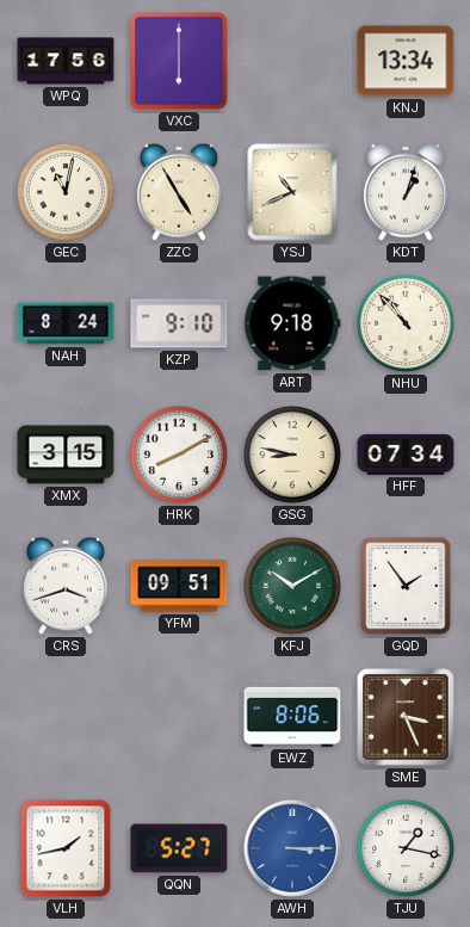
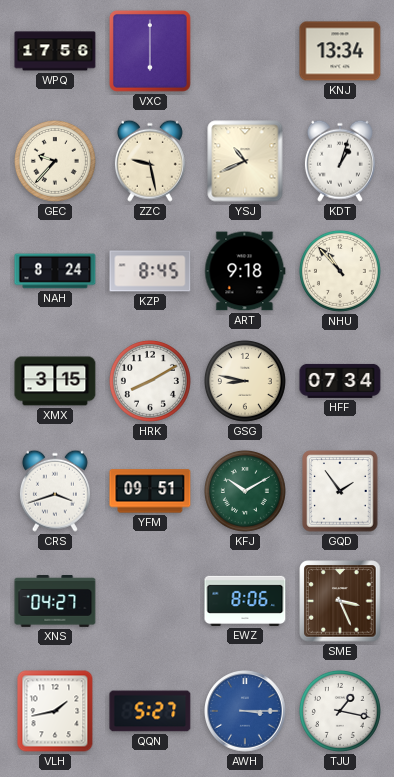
GEC: 11:02 -> 9:37
ZZC: 4:55 -> 9:28
KZP: 9:10 -> 8:45
XNS: none -> 04:27
